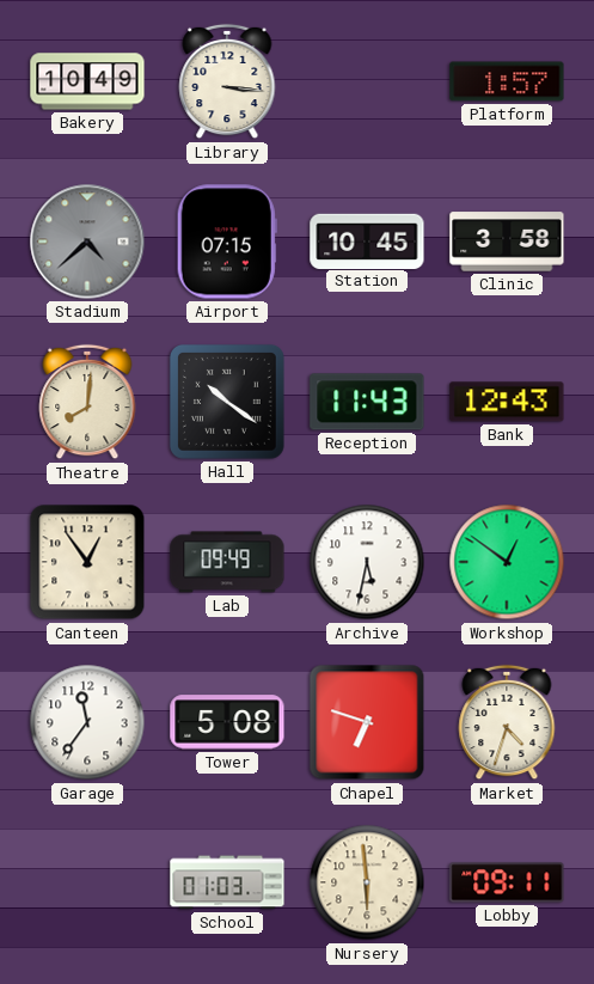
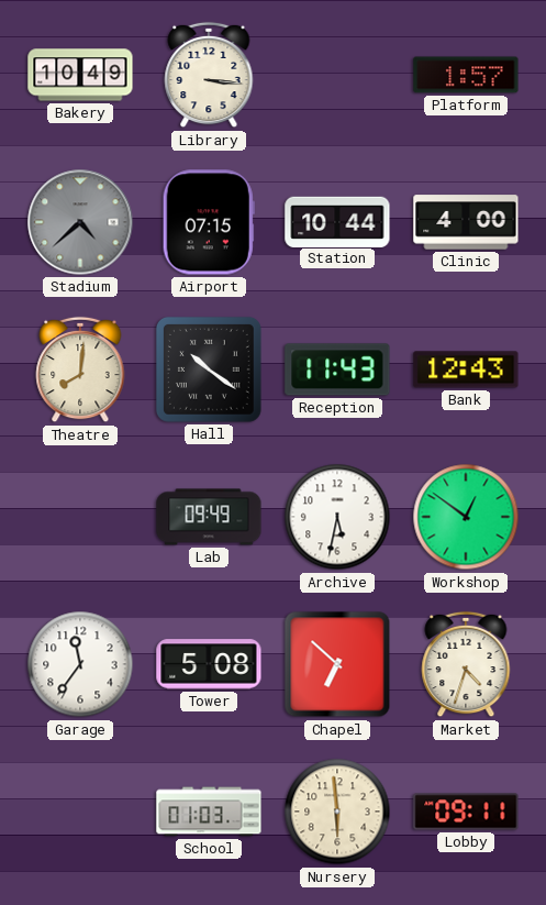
Station: 10:45 -> 10:44
Clinic: 3:58 -> 4:00
Canteen: 12:54 -> none
Chapel: 6:48 -> 6:52
